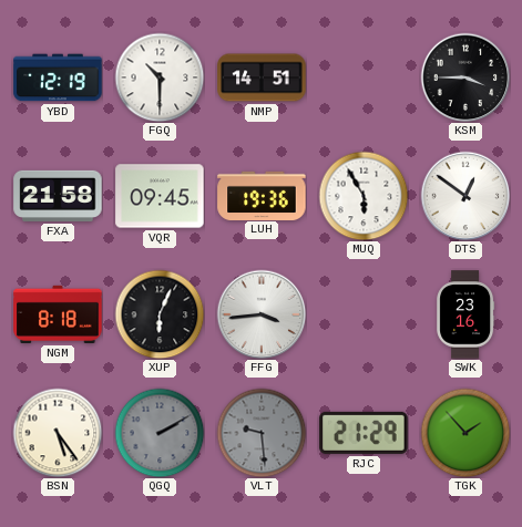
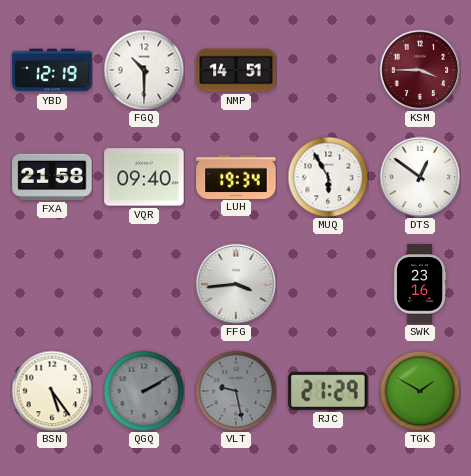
KSM dial: black -> burgundy
VQR: 09:45 -> 09:40
LUH: 19:36 -> 19:34
NGM: 8:18 -> none
XUP: 6:04 -> none
VLT: 9:29 -> 9:28
TGK: 1:53 -> 1:50
